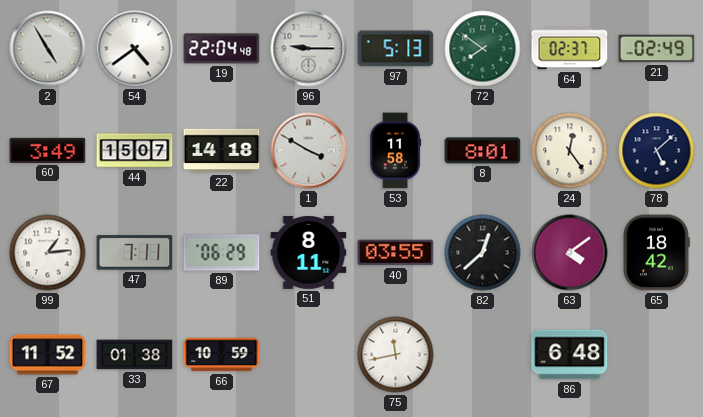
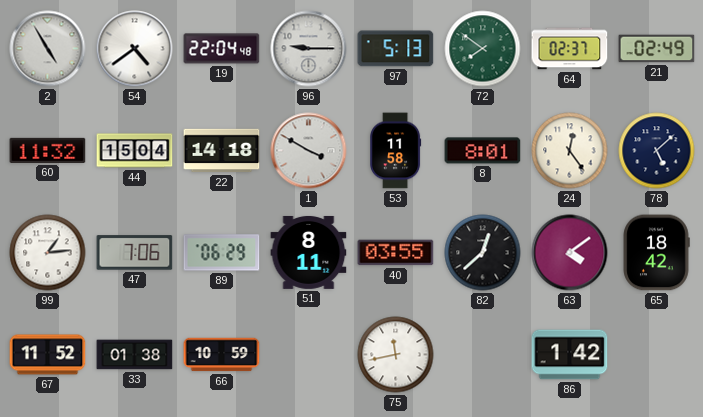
60: 3:49 -> 11:32
44: 15:07 -> 15:04
47: 7:11 -> 7:06
86: 6:48 -> 1:42
